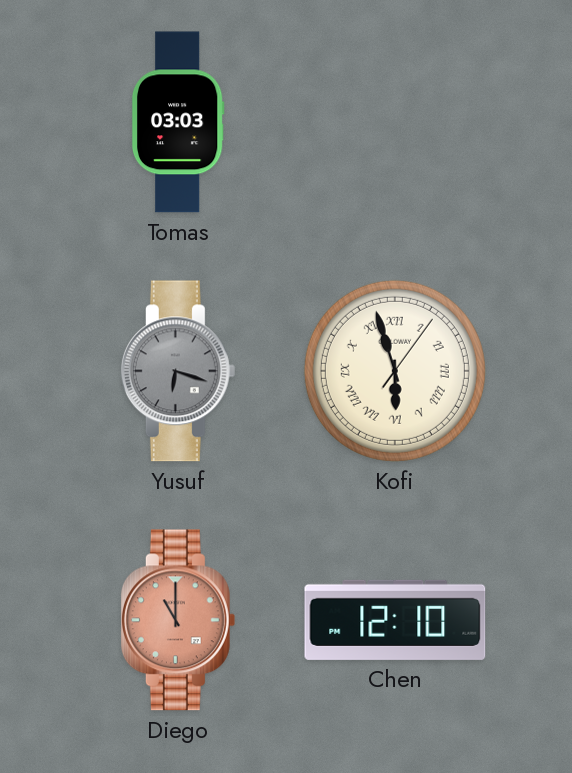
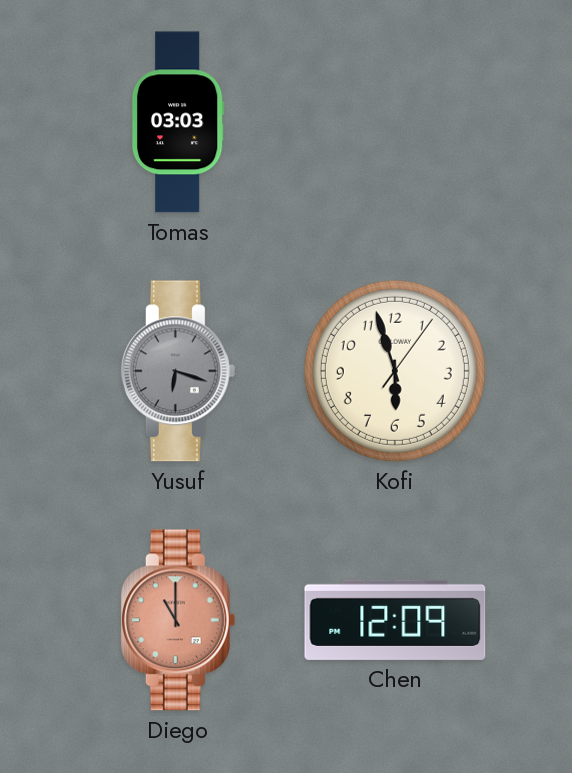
Kofi numerals: Roman -> Arabic
Chen: 12:10 -> 12:09
